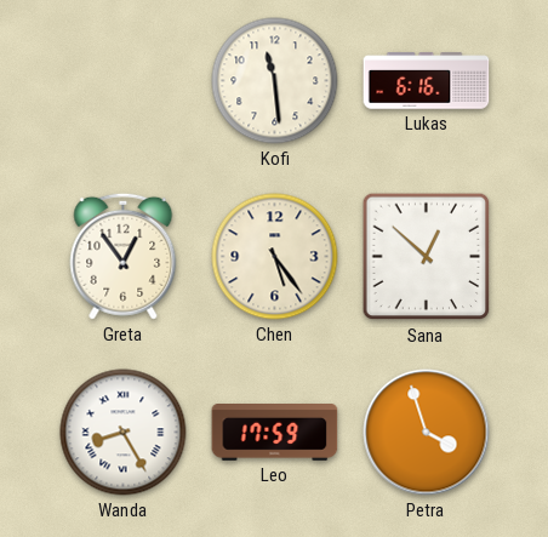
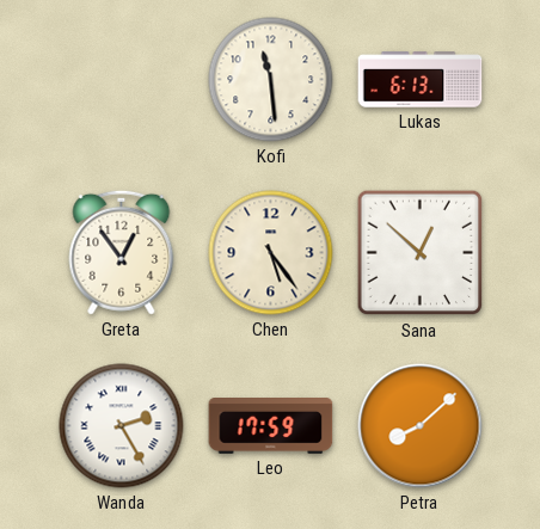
Lukas: 6:16 -> 6:13
Wanda: 8:25 -> 2:25
Petra: 3:57 -> 8:08
